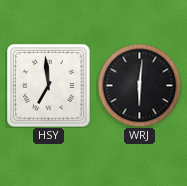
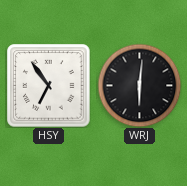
HSY: 6:59 -> 6:54
